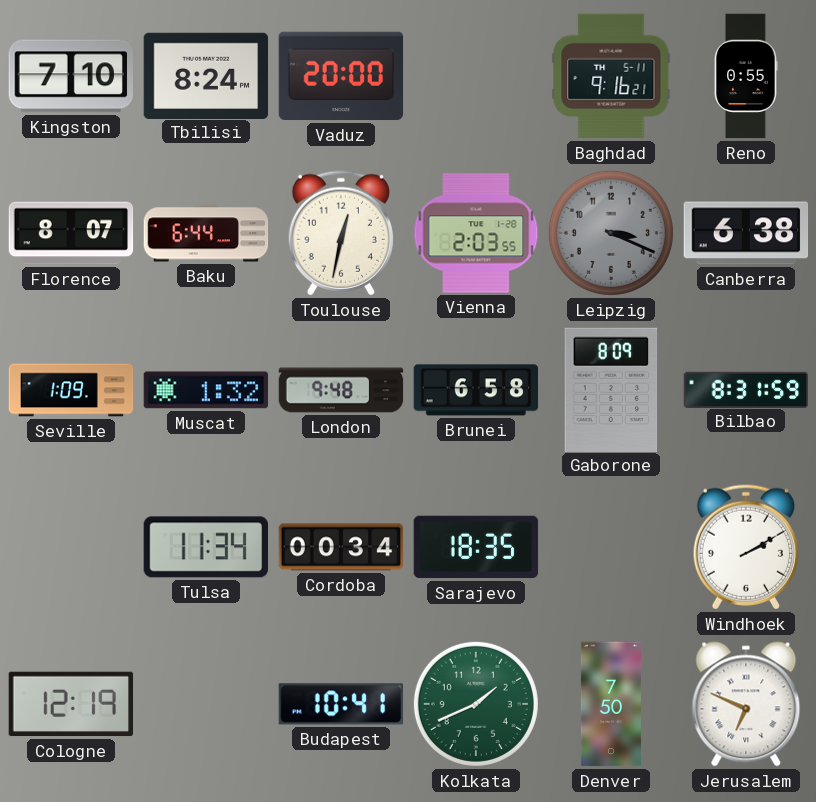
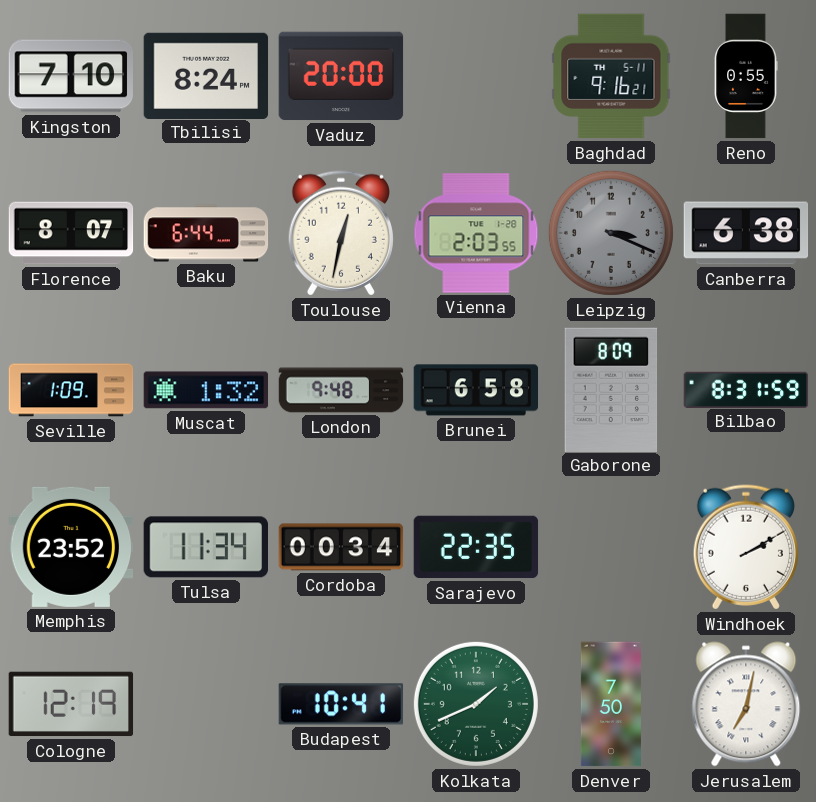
Memphis: none -> 23:52
Sarajevo: 18:35 -> 22:35
Jerusalem: 6:49 -> 7:02
